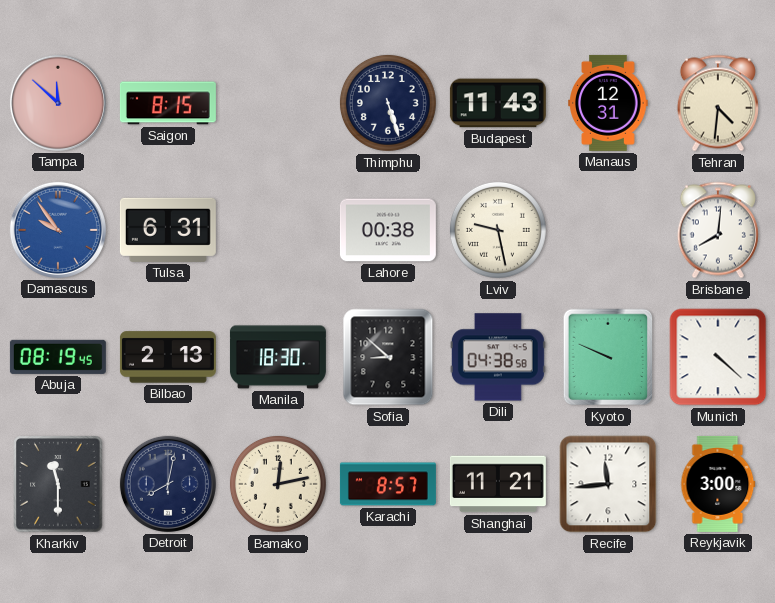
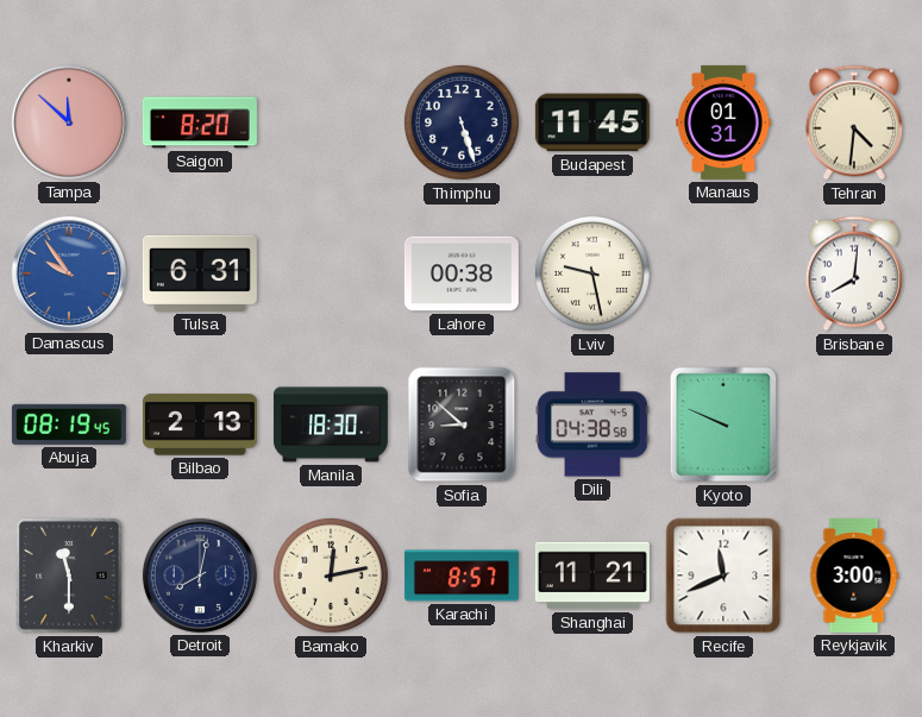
Saigon: 8:15 -> 8:20
Budapest: 11:43 -> 11:45
Manaus: 12:31 -> 01:31
Munich: 4:22 -> none
Recife: 11:44 -> 11:41
